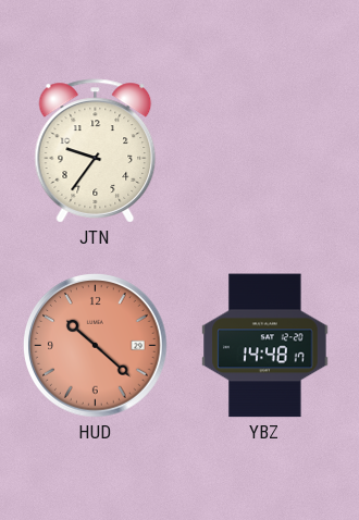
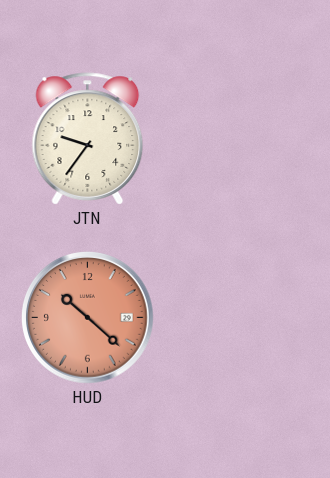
YBZ: 14:48 -> none
